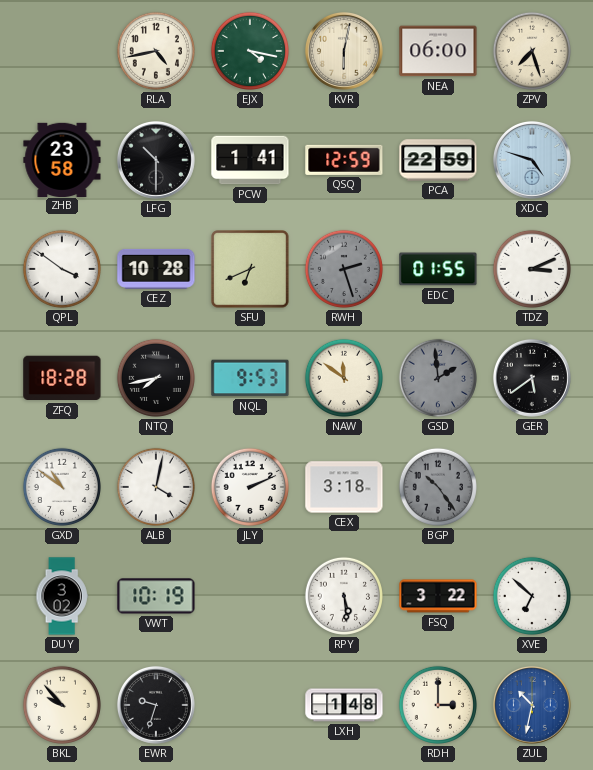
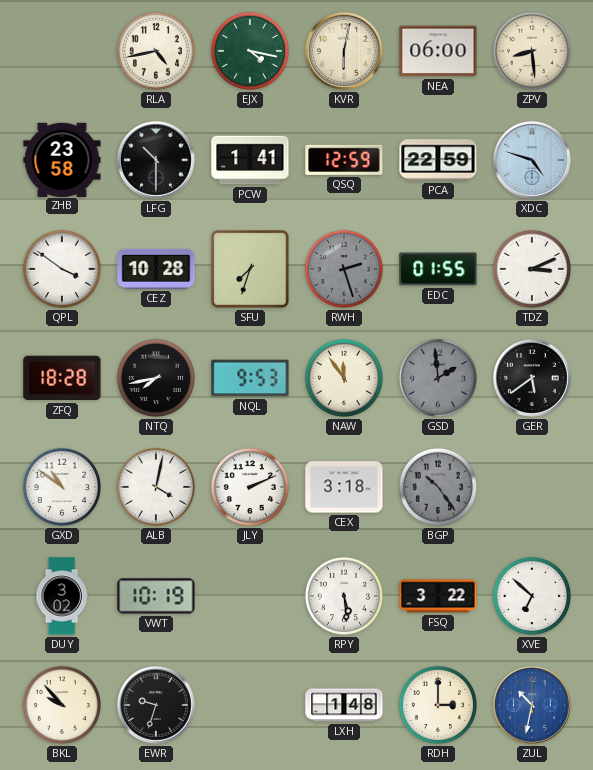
ZPV: 7:27 -> 8:29
SFU: 6:41 -> 7:33
NAW: 11:51 -> 11:54
